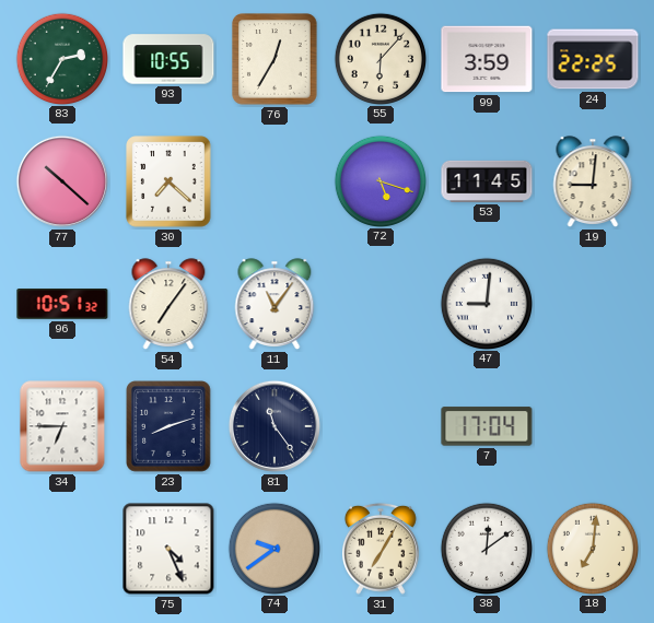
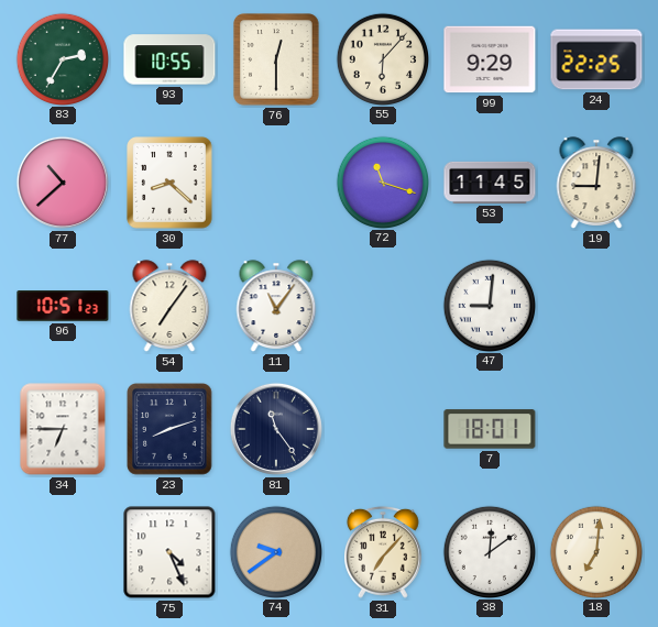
76: 12:35 -> 12:30
99: 3:59 -> 9:29
77: 10:22 -> 10:38
30: 7:22 -> 8:22
72: 5:18 -> 11:18
96: 10:51:32 -> 10:51:23
7: 17:04 -> 18:01
31: 7:05 -> 7:07
